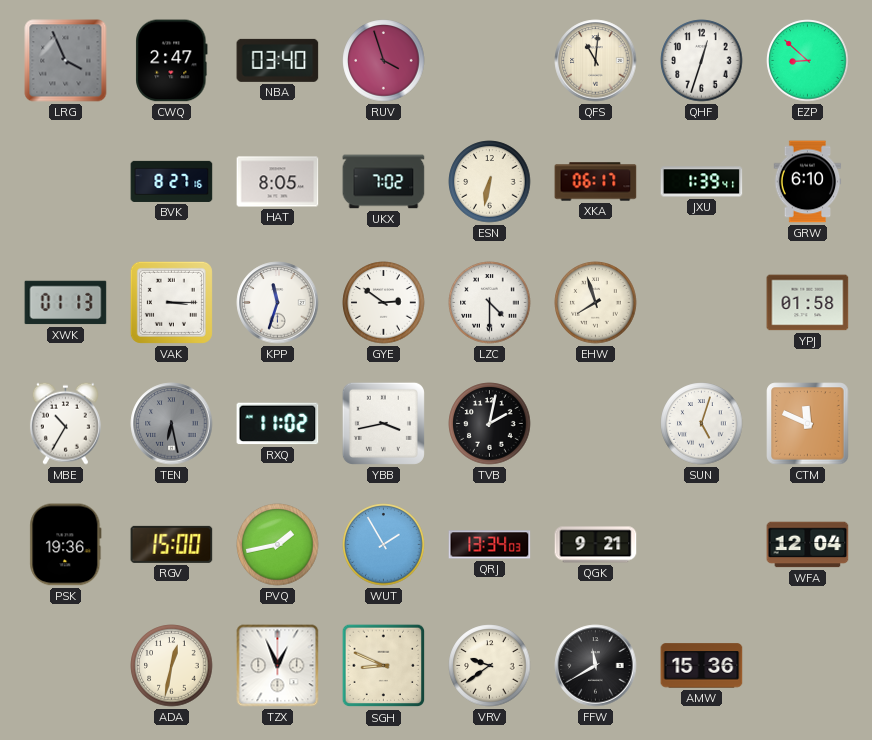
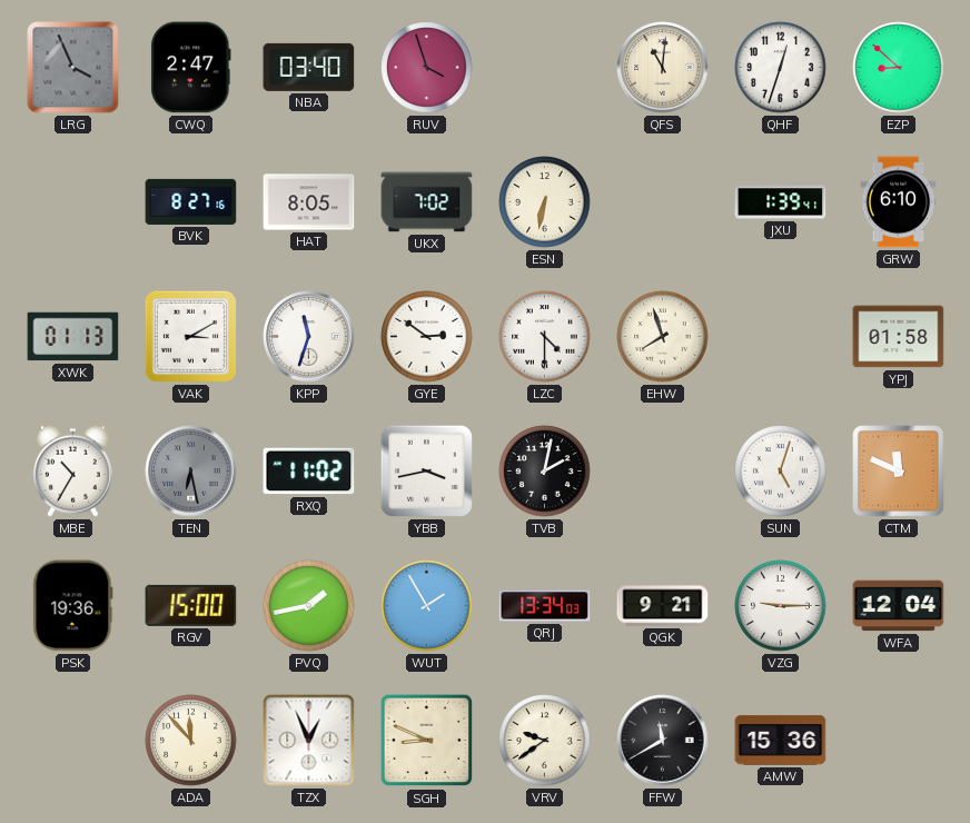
XKA: 06:17 -> none
VAK: 3:15 -> 3:10
VZG: none -> 9:15
ADA: 12:32 -> 11:53
